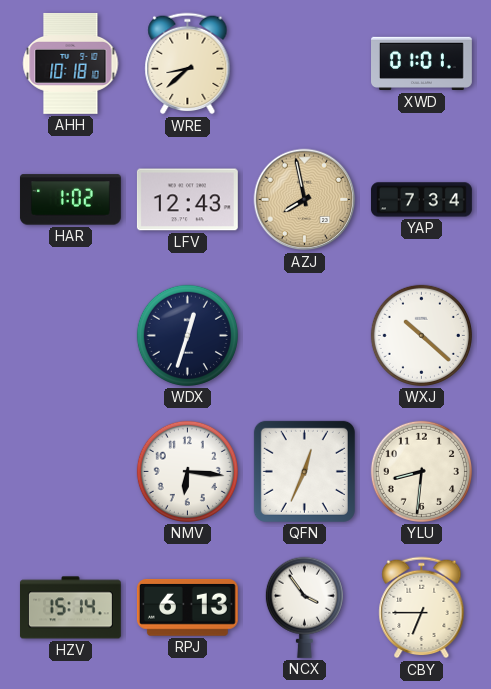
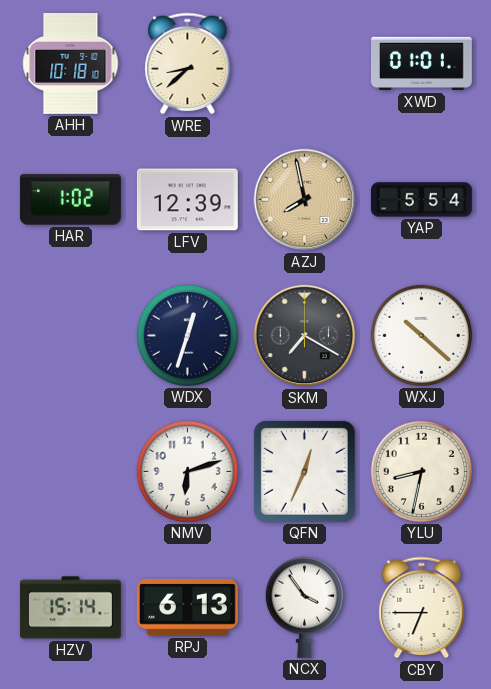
LFV: 12:43 -> 12:39
YAP: 7:34 -> 5:54
SKM: none -> 7:20
NMV: 6:16 -> 6:12
YLU: 8:31 -> 8:32
